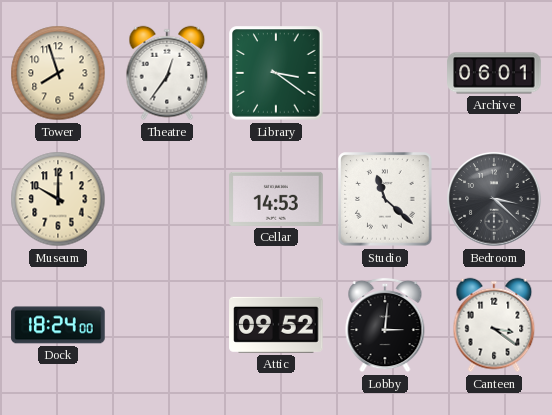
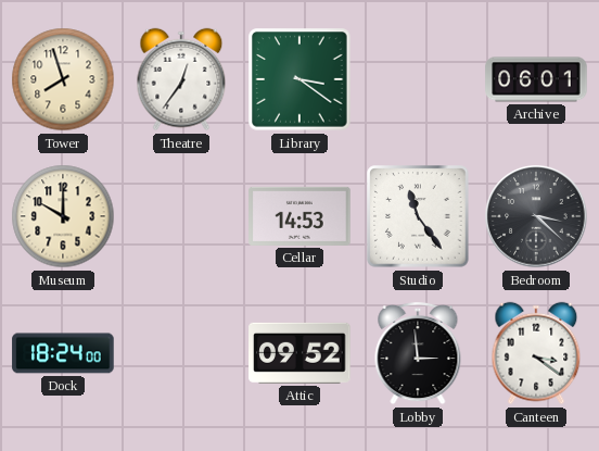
Studio: 11:22 -> 11:24
Lobby: 3:01 -> 2:59
